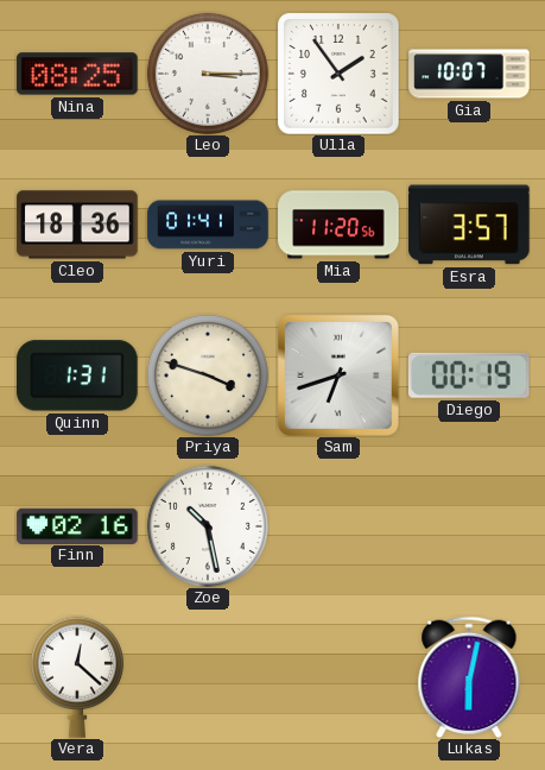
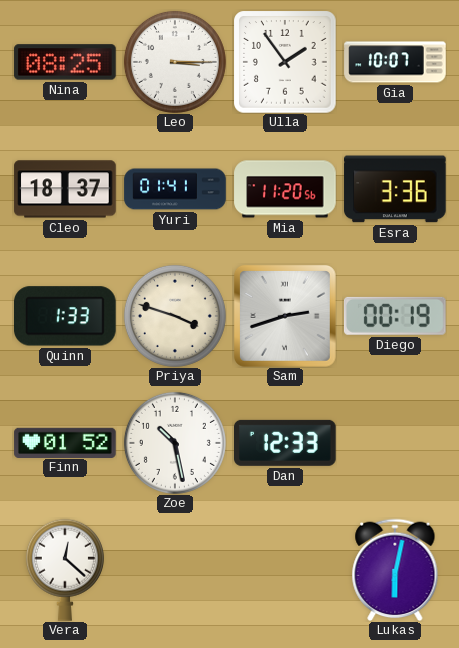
Cleo: 18:36 -> 18:37
Esra: 3:57 -> 3:36
Quinn: 1:31 -> 1:33
Sam: 6:42 -> 2:42
Finn: 02:16 -> 01:52
Dan: none -> 12:33
